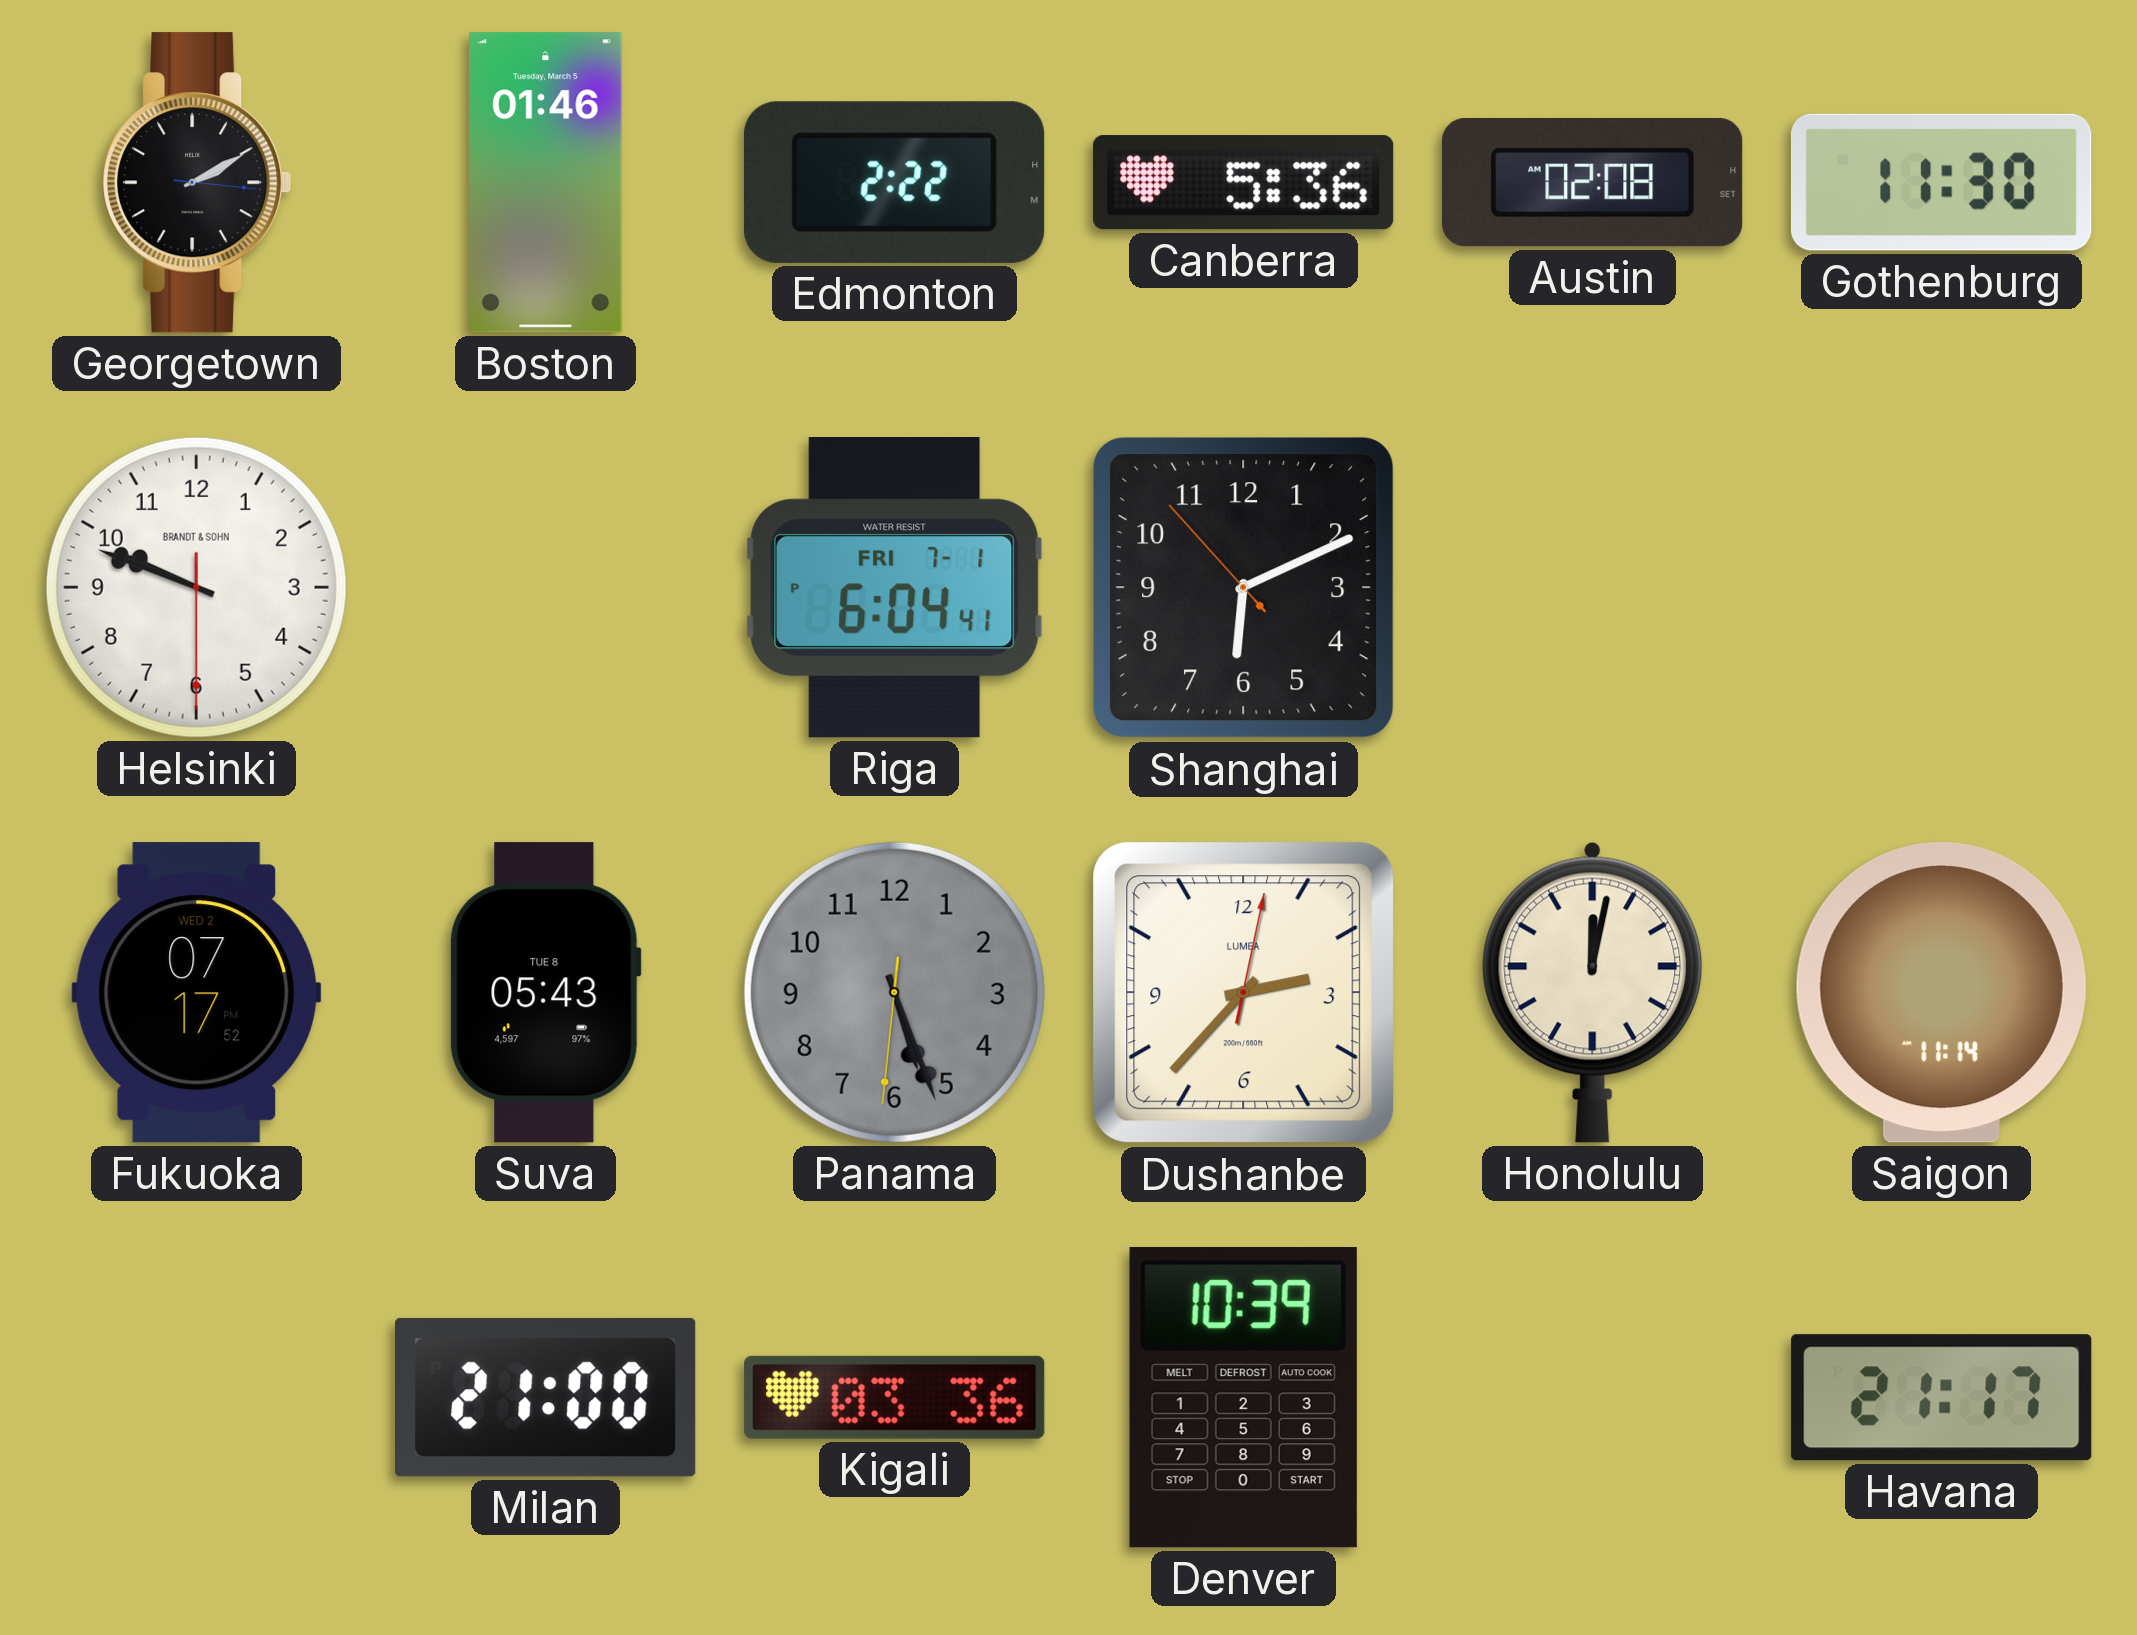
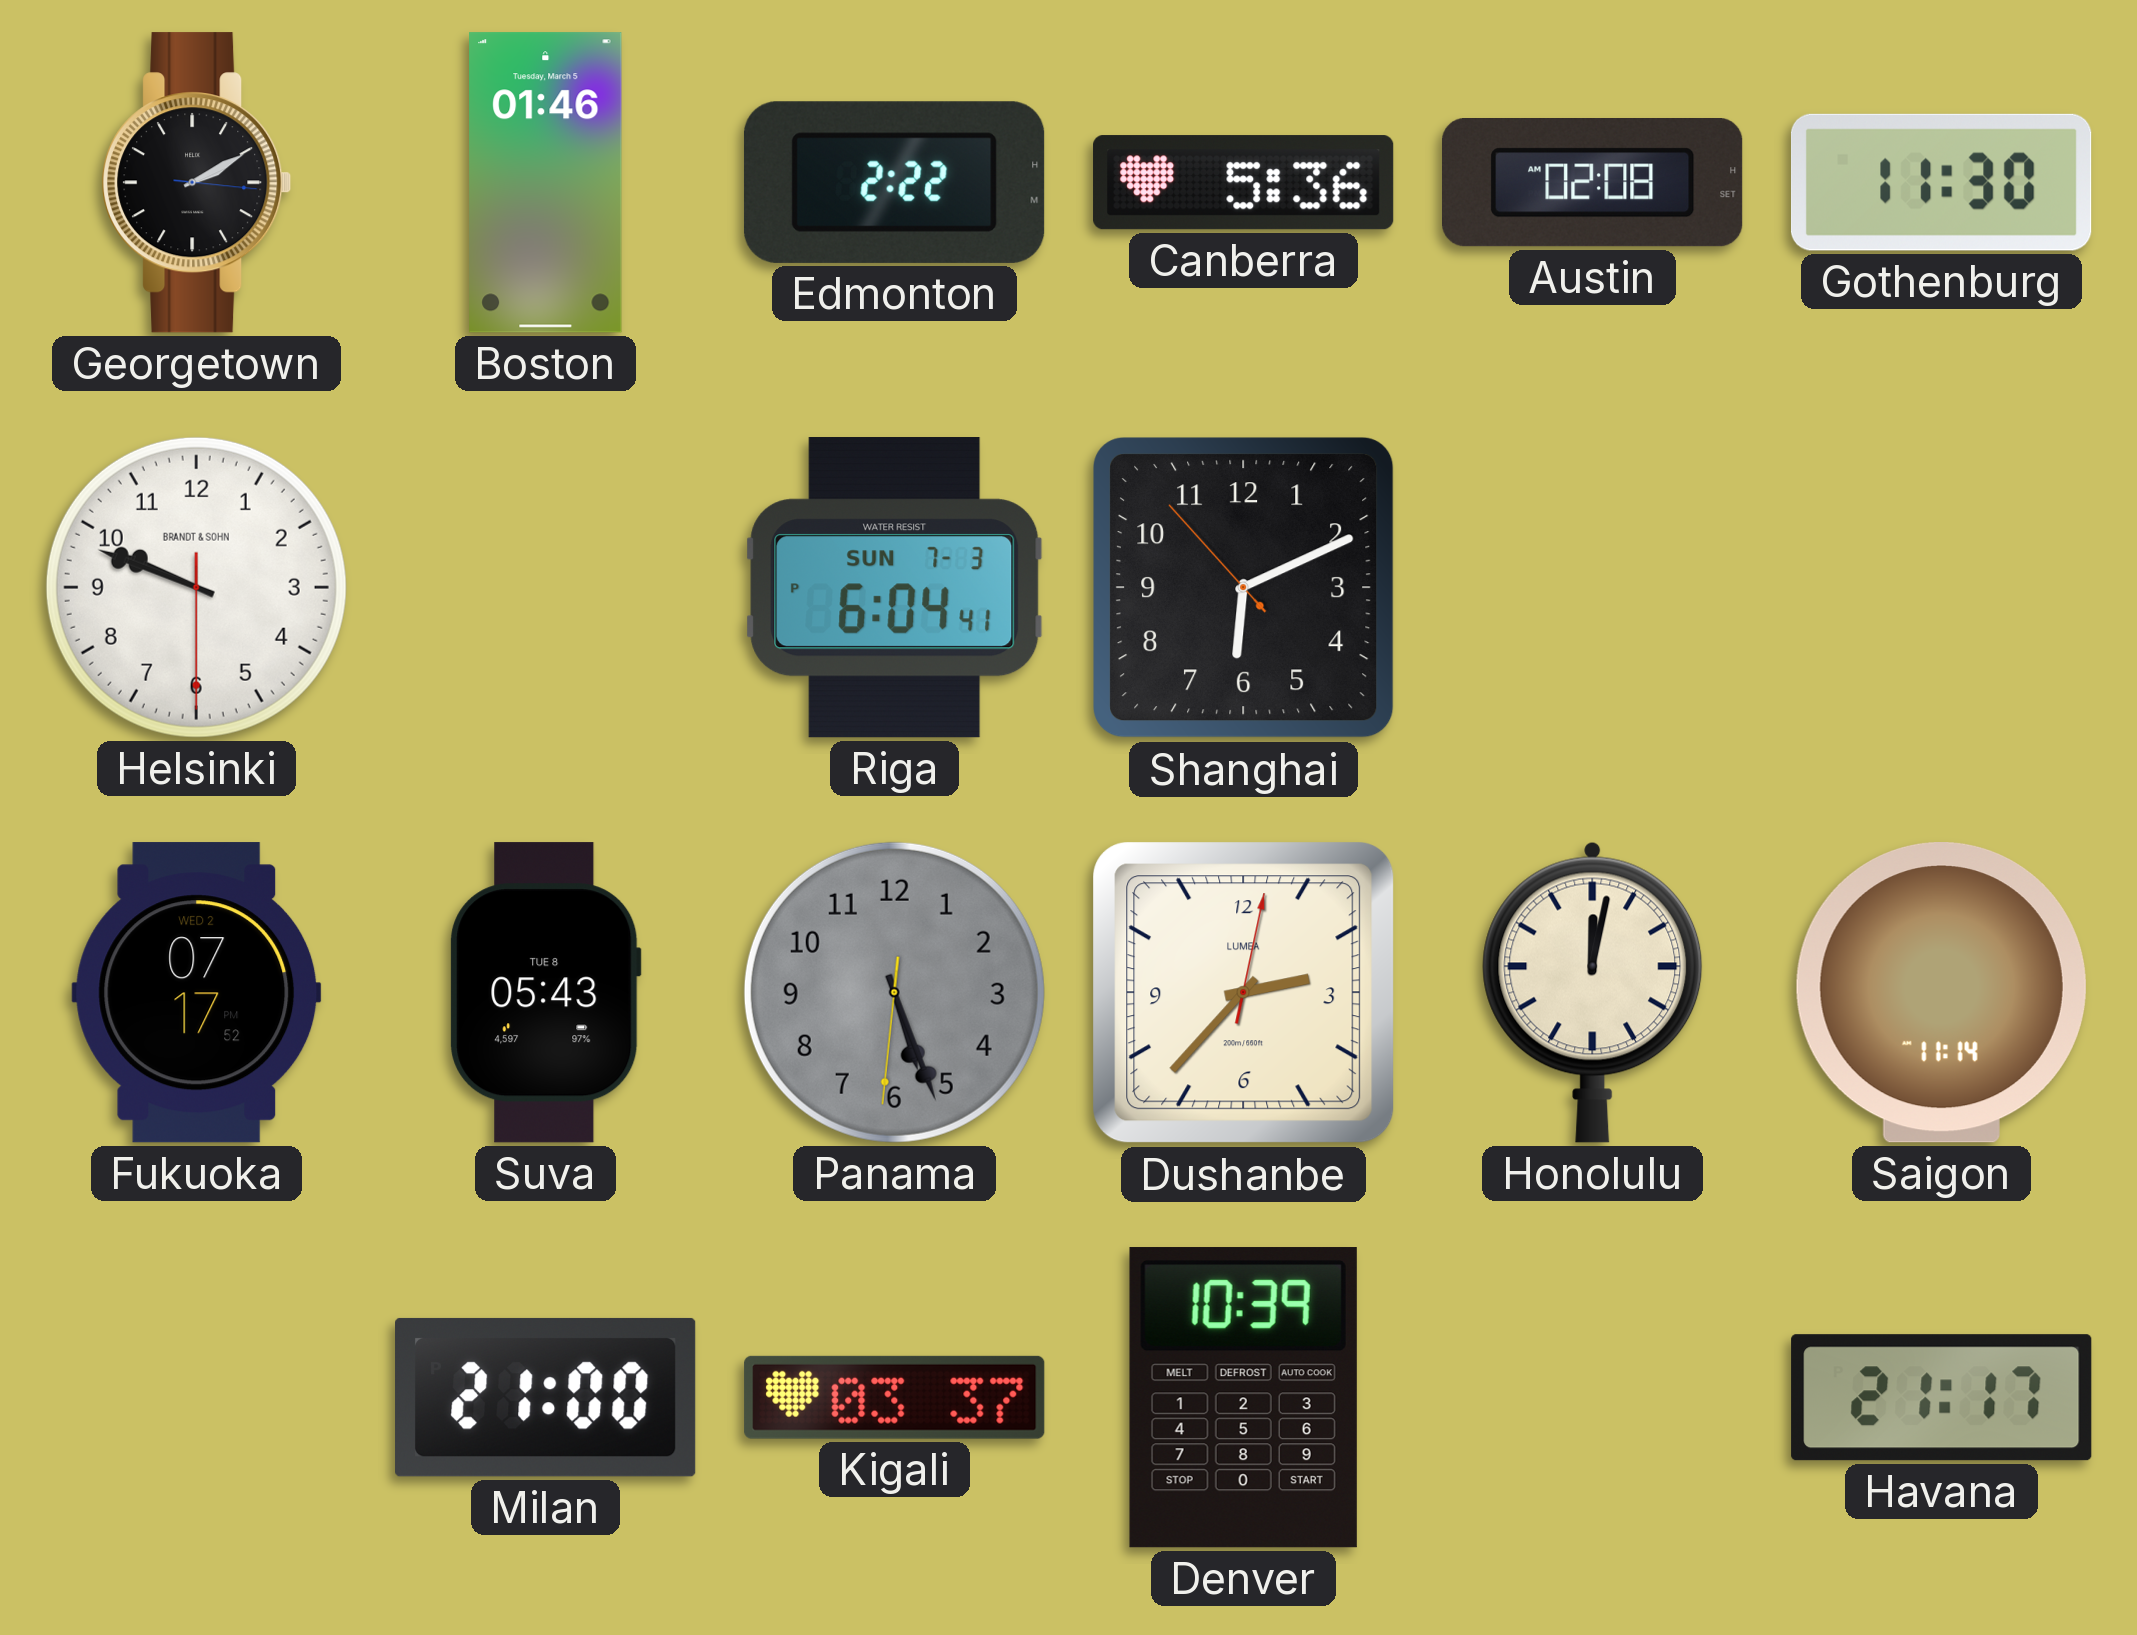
Riga date: FRI 7-1 -> SUN 7-3
Kigali: 03:36 -> 03:37
